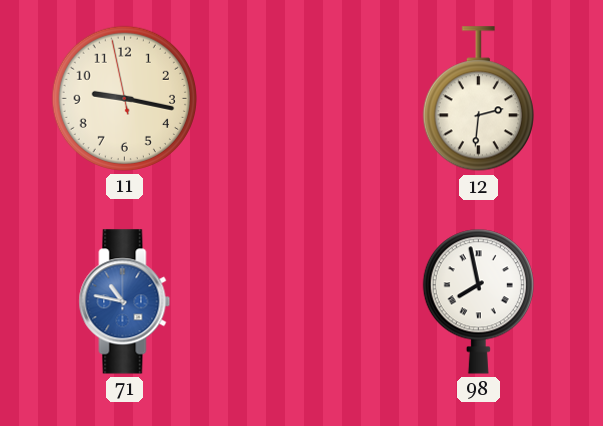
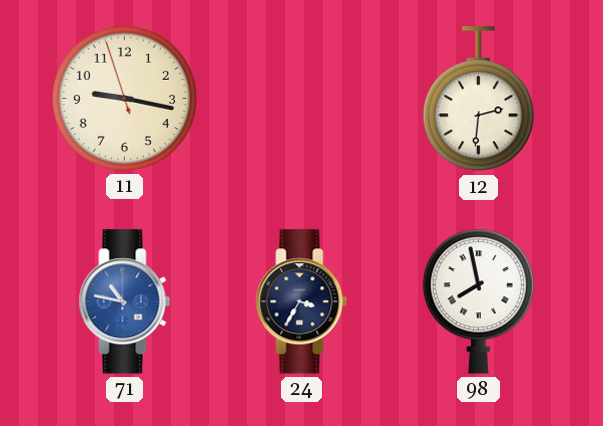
11: 9:16:58 -> 9:16:57
24: none -> 3:35
